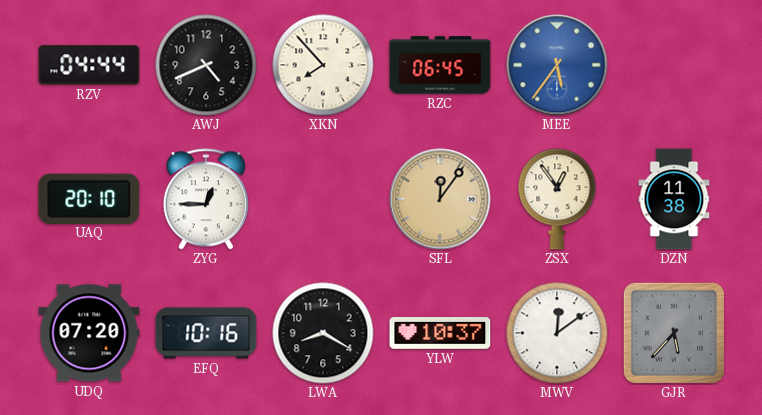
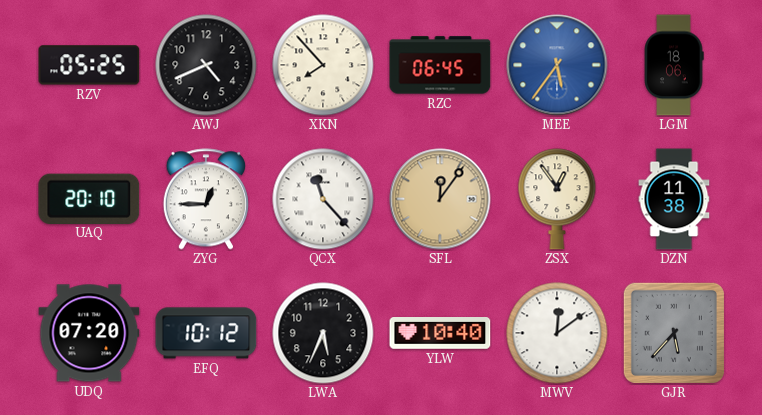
RZV: 04:44 -> 05:25
LGM: none -> 18:06
QCX: none -> 11:23
EFQ: 10:16 -> 10:12
LWA: 8:20 -> 5:34
YLW: 10:37 -> 10:40
